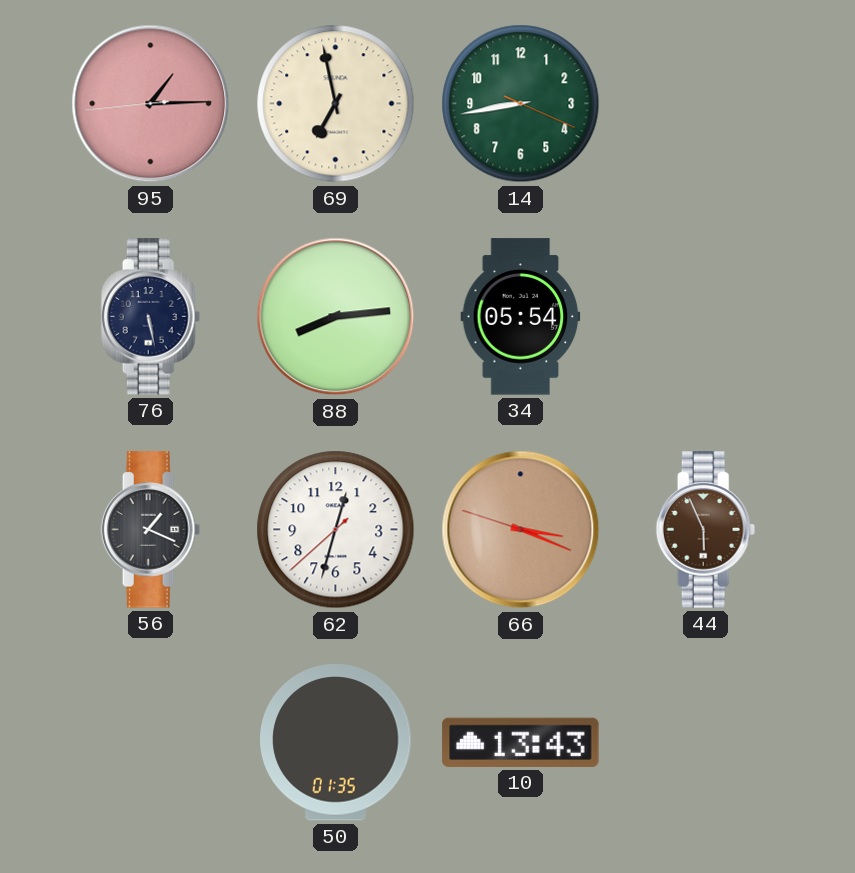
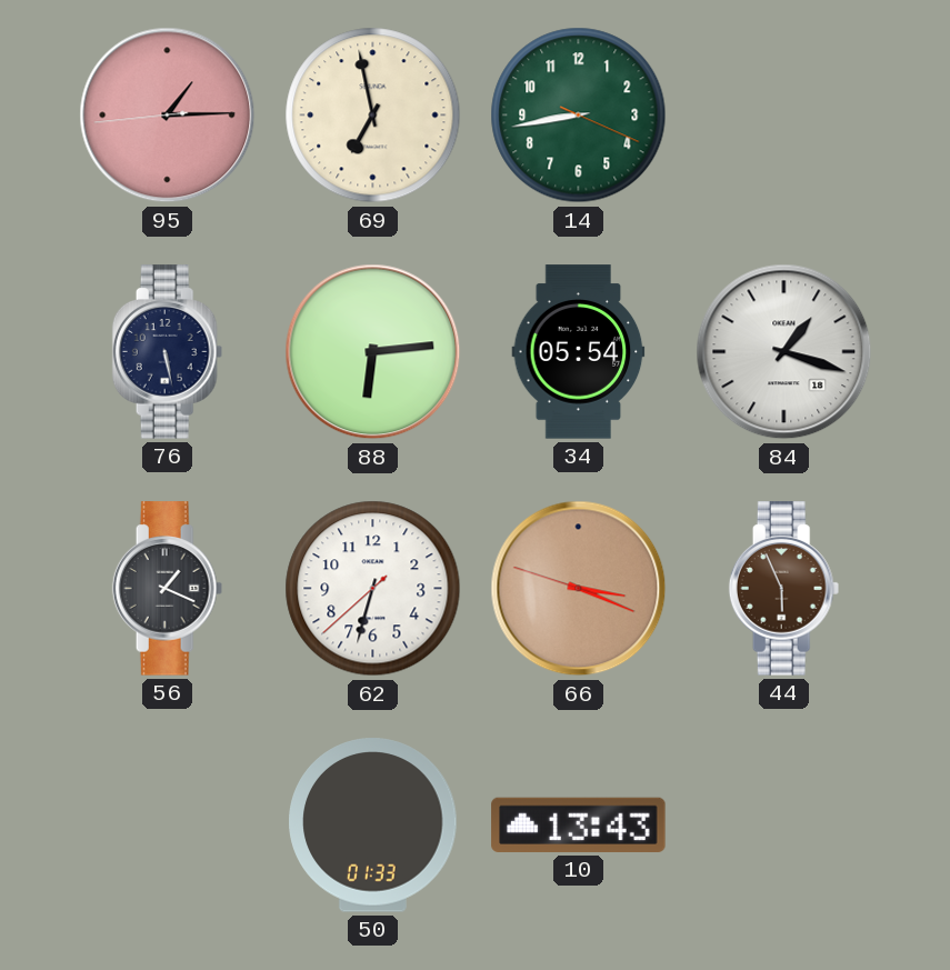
88: 8:14 -> 6:14
84: none -> 1:18
62: 12:32 -> 6:32
50: 01:35 -> 01:33
